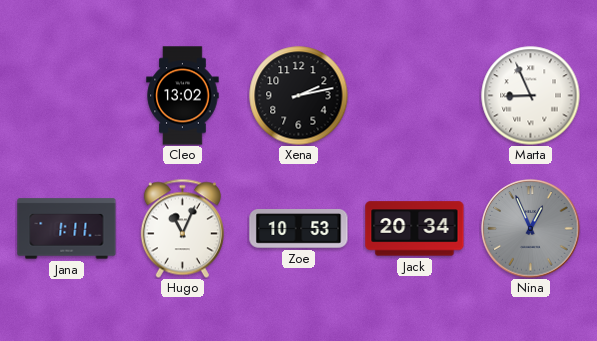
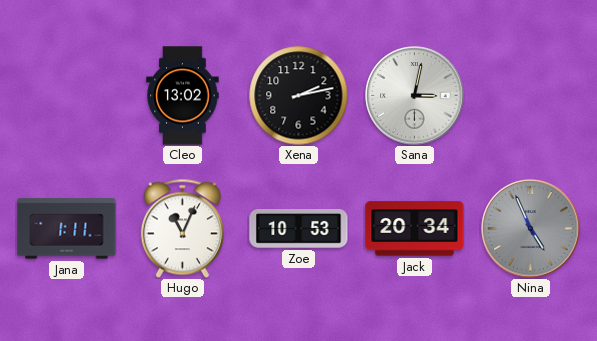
Sana: none -> 3:02
Marta: 8:56 -> none
Nina: 12:56 -> 4:56
